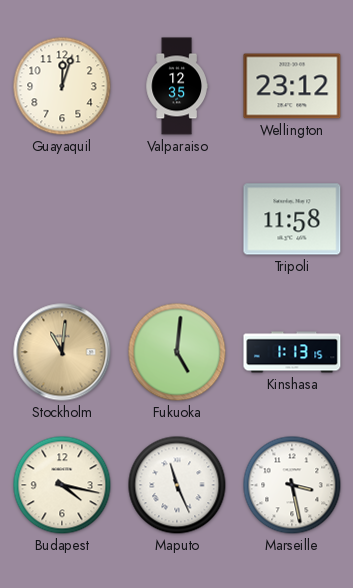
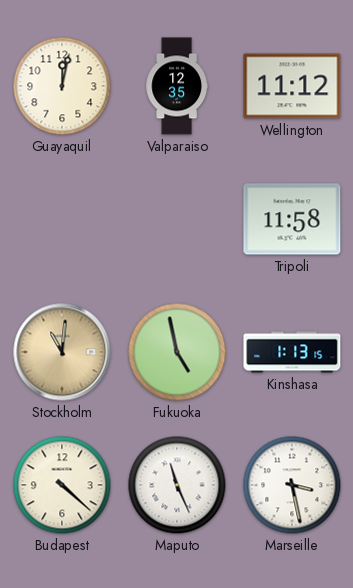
Guayaquil: 12:03 -> 12:02
Wellington: 23:12 -> 11:12
Fukuoka: 5:01 -> 4:58
Budapest: 4:17 -> 4:22
